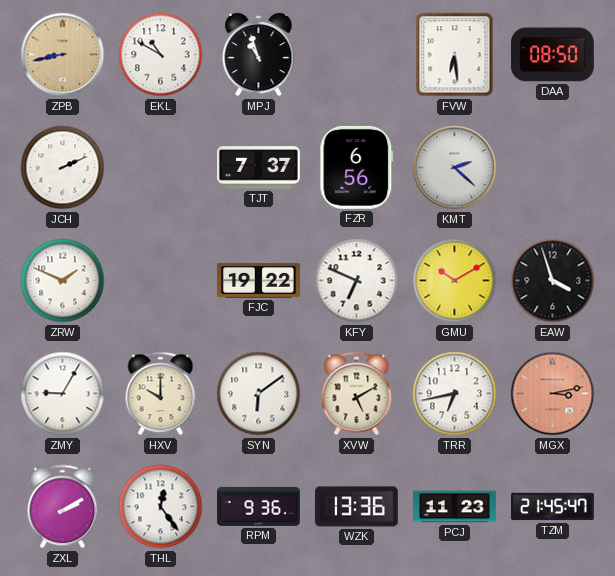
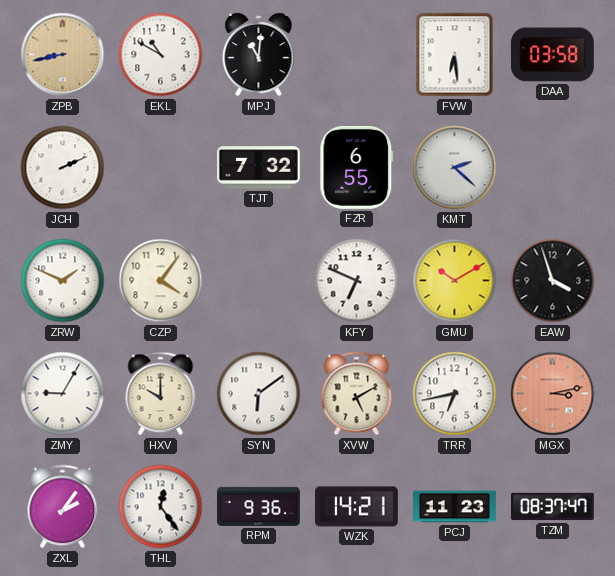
MPJ: 10:57 -> 11:01
DAA: 08:50 -> 03:58
TJT: 7:37 -> 7:32
FZR: 6:56 -> 6:55
CZP: none -> 4:06
FJC: 19:22 -> none
ZXL: 2:10 -> 2:06
WZK: 13:36 -> 14:21
TZM: 21:45 -> 08:37
